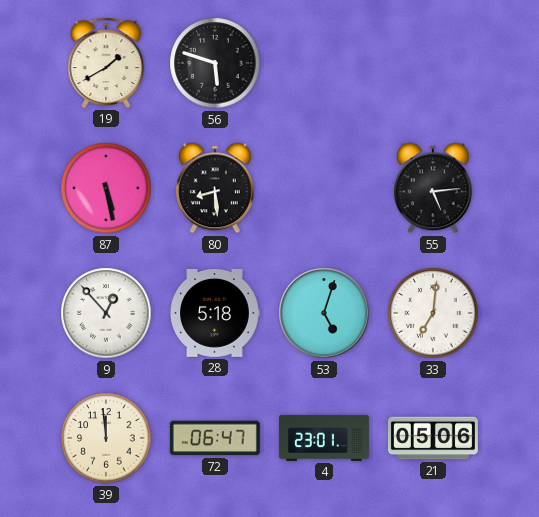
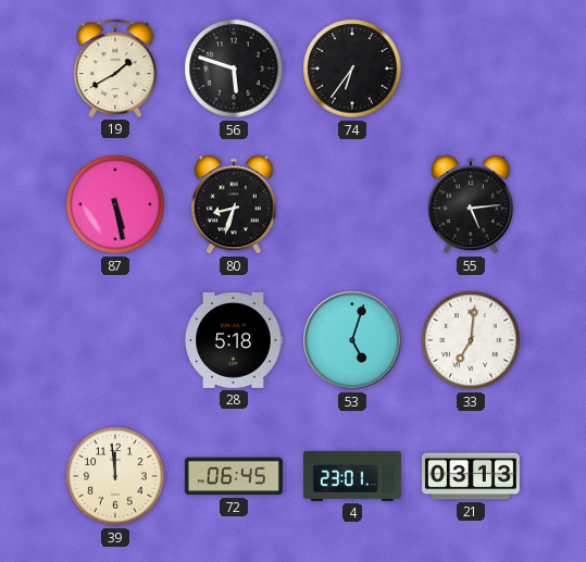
74: none -> 6:36
80: 8:29 -> 8:33
9: 12:53 -> none
72: 06:47 -> 06:45
21: 05:06 -> 03:13
